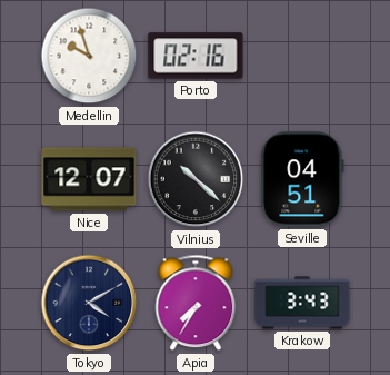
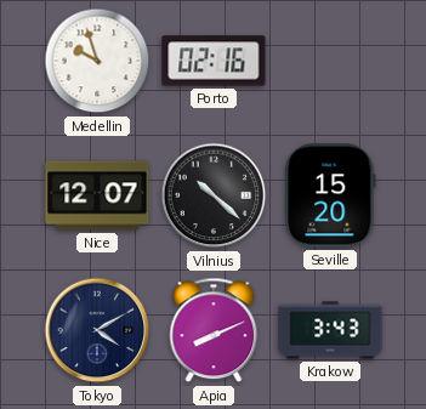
Seville: 04:51 -> 15:20
Apia: 7:35 -> 8:11
